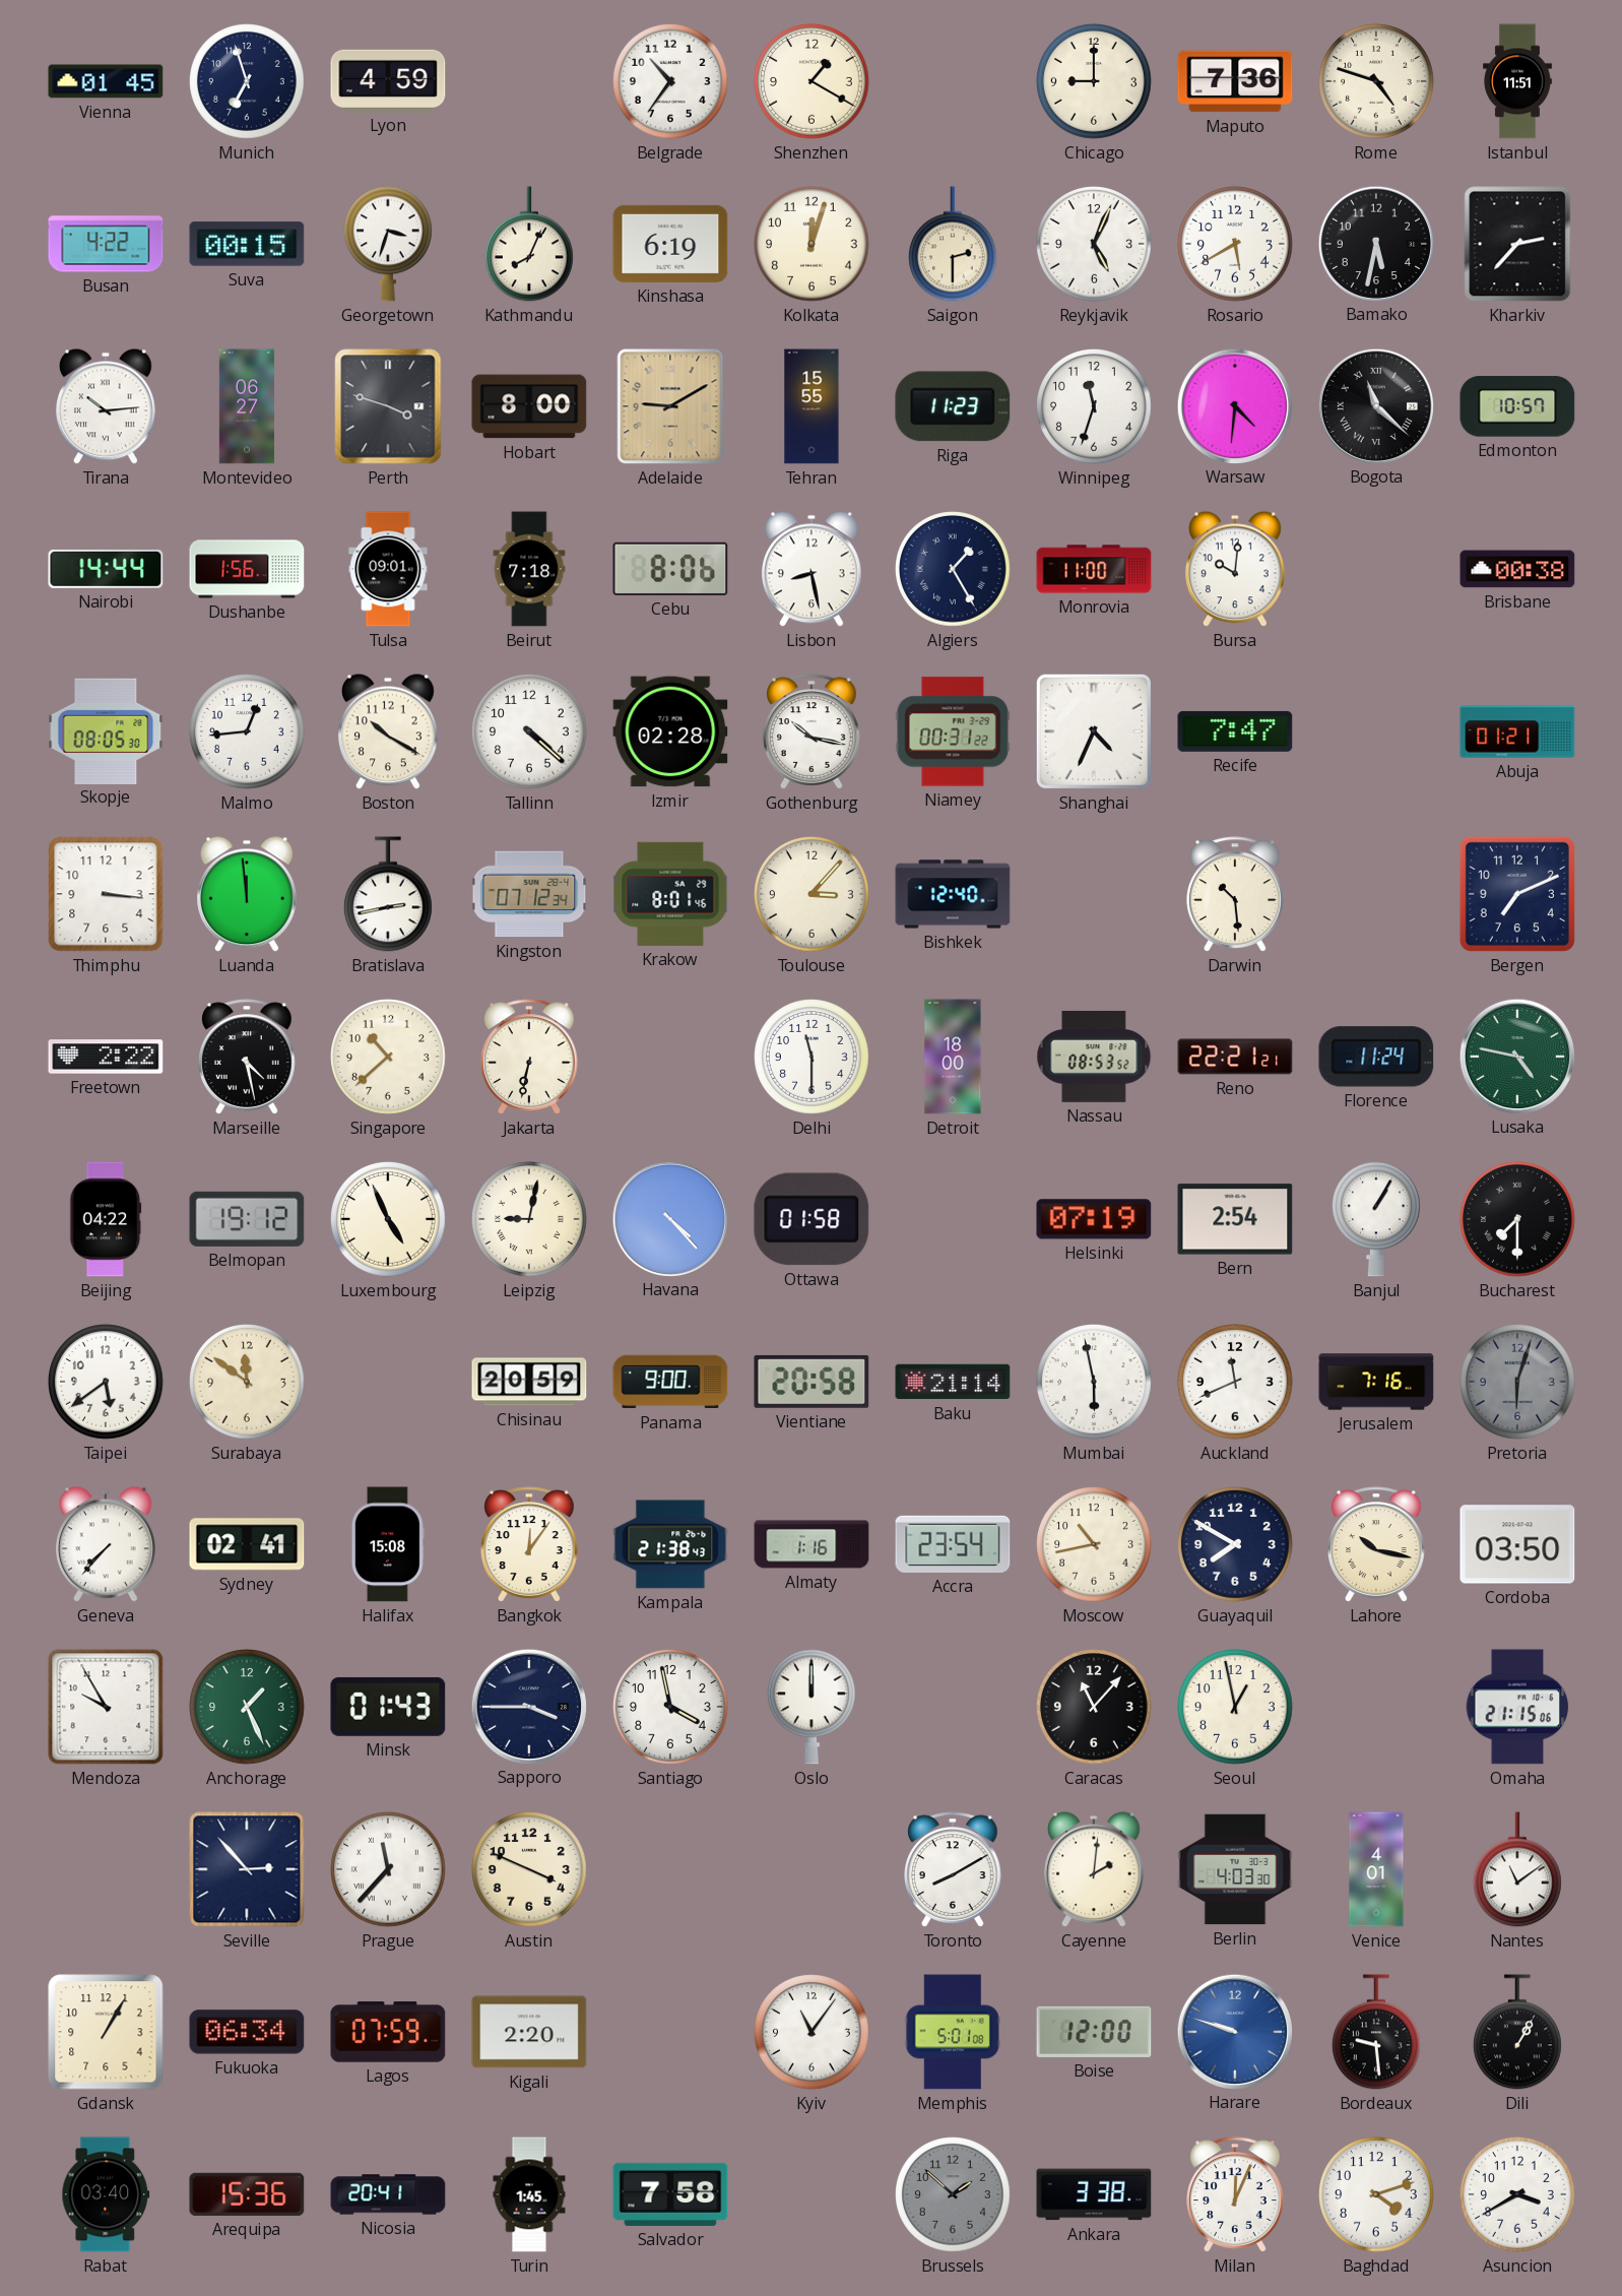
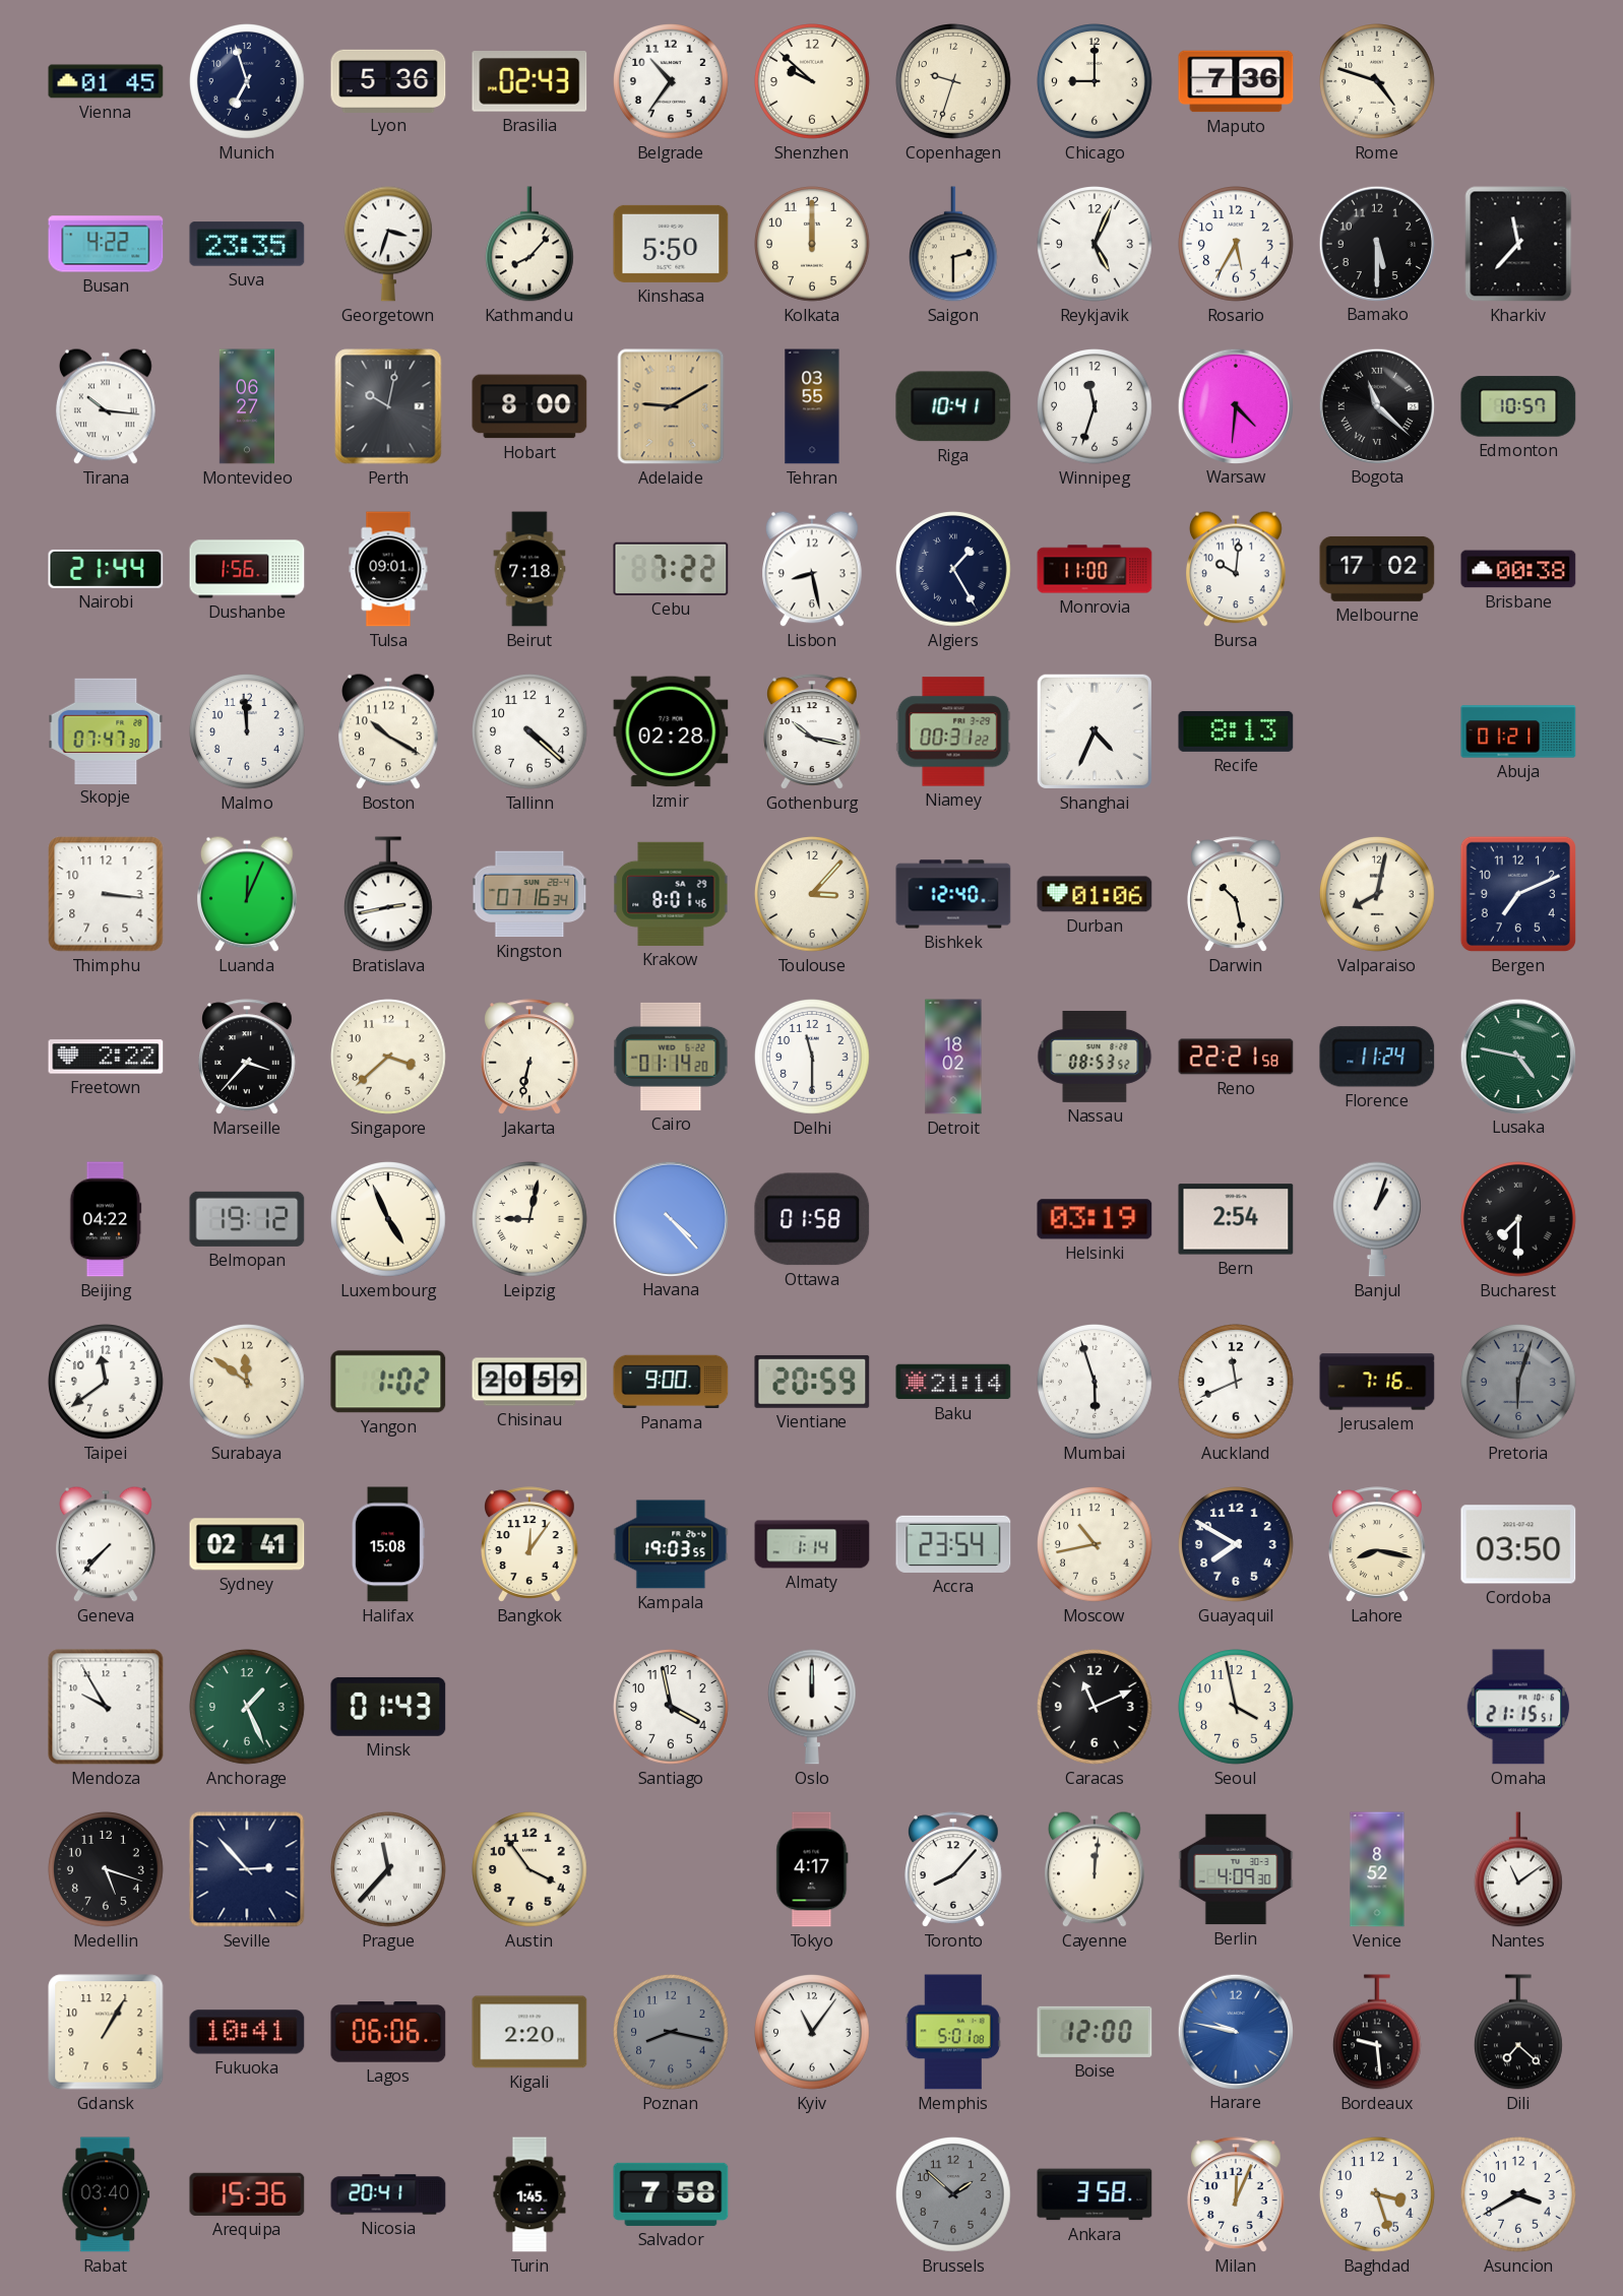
Lyon: 4:59 -> 5:36
Brasilia: none -> 02:43
Shenzhen: 1:20 -> 9:52
Copenhagen: none -> 9:33
Istanbul: 11:51 -> none
Suva: 00:15 -> 23:35
Kathmandu: 8:04 -> 8:07
Kinshasa: 6:19 -> 5:50
Kolkata: 12:03 -> 12:00
Rosario: 5:40 -> 5:35
Bamako: 5:32 -> 5:30
Kharkiv: 2:37 -> 11:37
Tirana: 10:14 -> 10:16
Perth: 3:48 -> 10:02
Tehran: 15:55 -> 03:55
Riga: 11:23 -> 10:41
Nairobi: 14:44 -> 21:44
Cebu: 8:06 -> 7:22
Melbourne: none -> 17:02
Skopje: 08:05 -> 07:47
Malmo: 12:44 -> 11:59
Recife: 7:47 -> 8:13
Luanda: 11:59 -> 12:04
Kingston: 07:12 -> 07:16
Durban: none -> 01:06
Darwin: 10:29 -> 10:28
Valparaiso: none -> 8:02
Marseille: 4:28 -> 3:37
Singapore: 10:38 -> 3:38
Cairo: none -> 01:14
Detroit: 18:00 -> 18:02
Reno: 22:21:21 -> 22:21:58
Helsinki: 07:19 -> 03:19
Banjul: 1:05 -> 1:03
Taipei: 5:39 -> 11:39
Yangon: none -> 1:02
Vientiane: 20:58 -> 20:59
Mumbai: 5:58 -> 5:57
Kampala: 21:38 -> 19:03
Almaty: 1:16 -> 1:14
Lahore: 10:17 -> 8:17
Sapporo: 3:45 -> none
Caracas: 11:07 -> 11:11
Seoul: 12:58 -> 3:58
Omaha: 21:15:06 -> 21:15:51
Medellin: none -> 5:18
Austin: 3:49 -> 3:54
Tokyo: none -> 4:17
Toronto: 8:10 -> 8:07
Cayenne: 2:01 -> 12:01
Berlin: 4:03 -> 4:09
Venice: 4:01 -> 8:52
Fukuoka: 06:34 -> 10:41
Lagos: 07:59 -> 06:06
Poznan: none -> 8:17
Harare: 9:48 -> 9:47
Dili: 1:05 -> 7:22
Ankara: 3:38 -> 3:58
Baghdad: 4:12 -> 3:27
